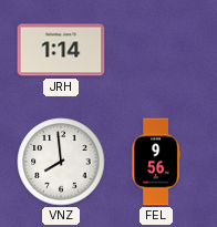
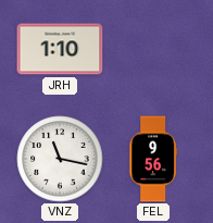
JRH: 1:14 -> 1:10
VNZ: 7:59 -> 11:17
